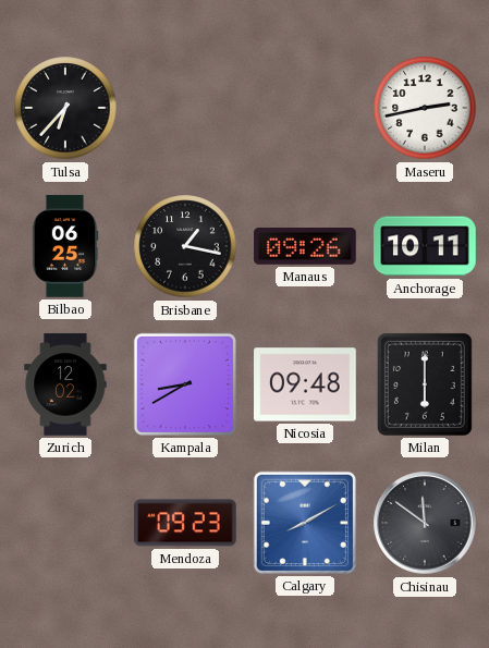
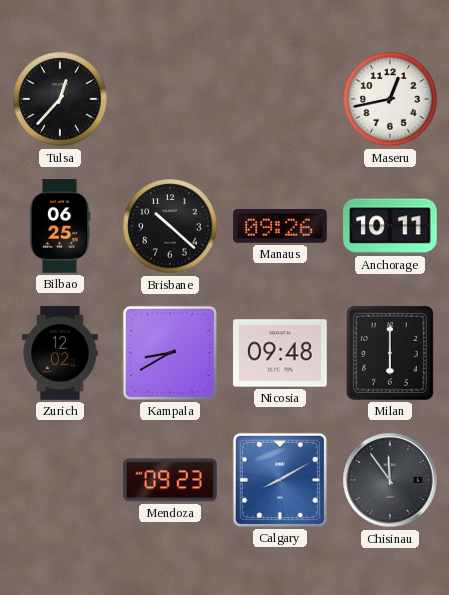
Tulsa: 6:37 -> 12:37
Maseru: 2:43 -> 12:43
Brisbane: 1:17 -> 10:22
Chisinau: 11:51 -> 11:54
